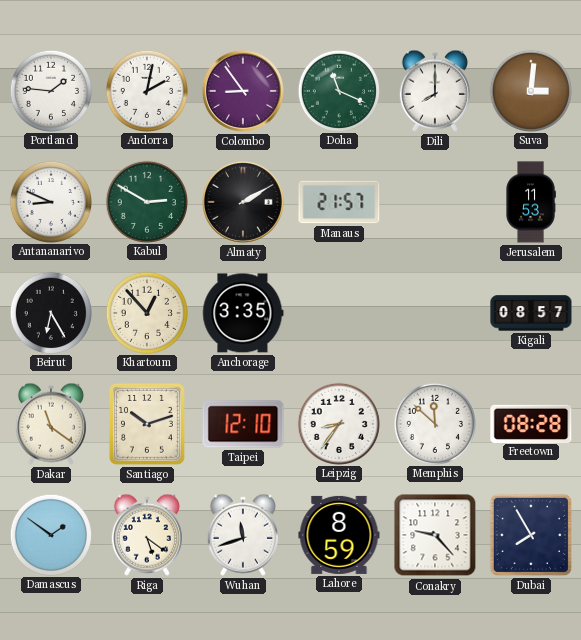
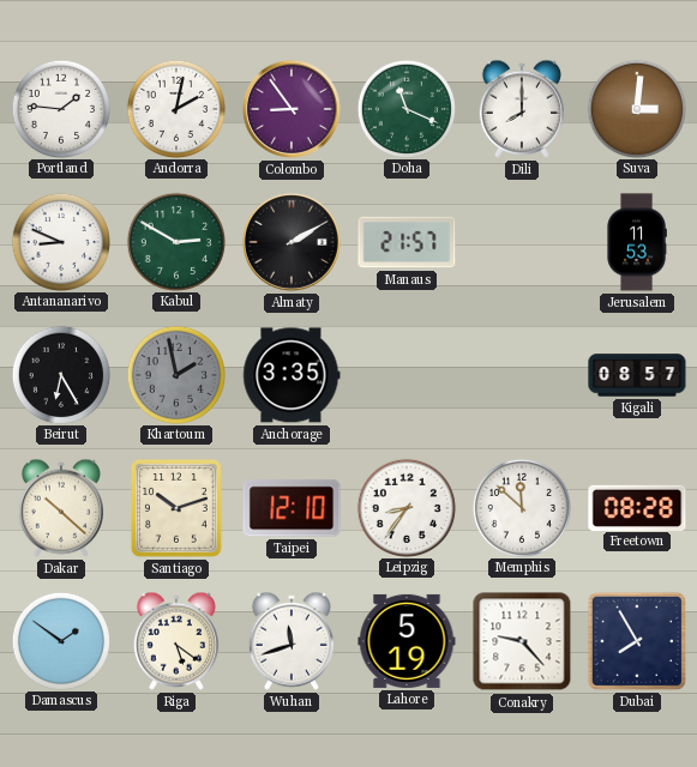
Khartoum: 12:53 -> 1:58
Khartoum dial: cream -> grey
Dakar: 11:21 -> 10:22
Lahore: 8:59 -> 5:19
